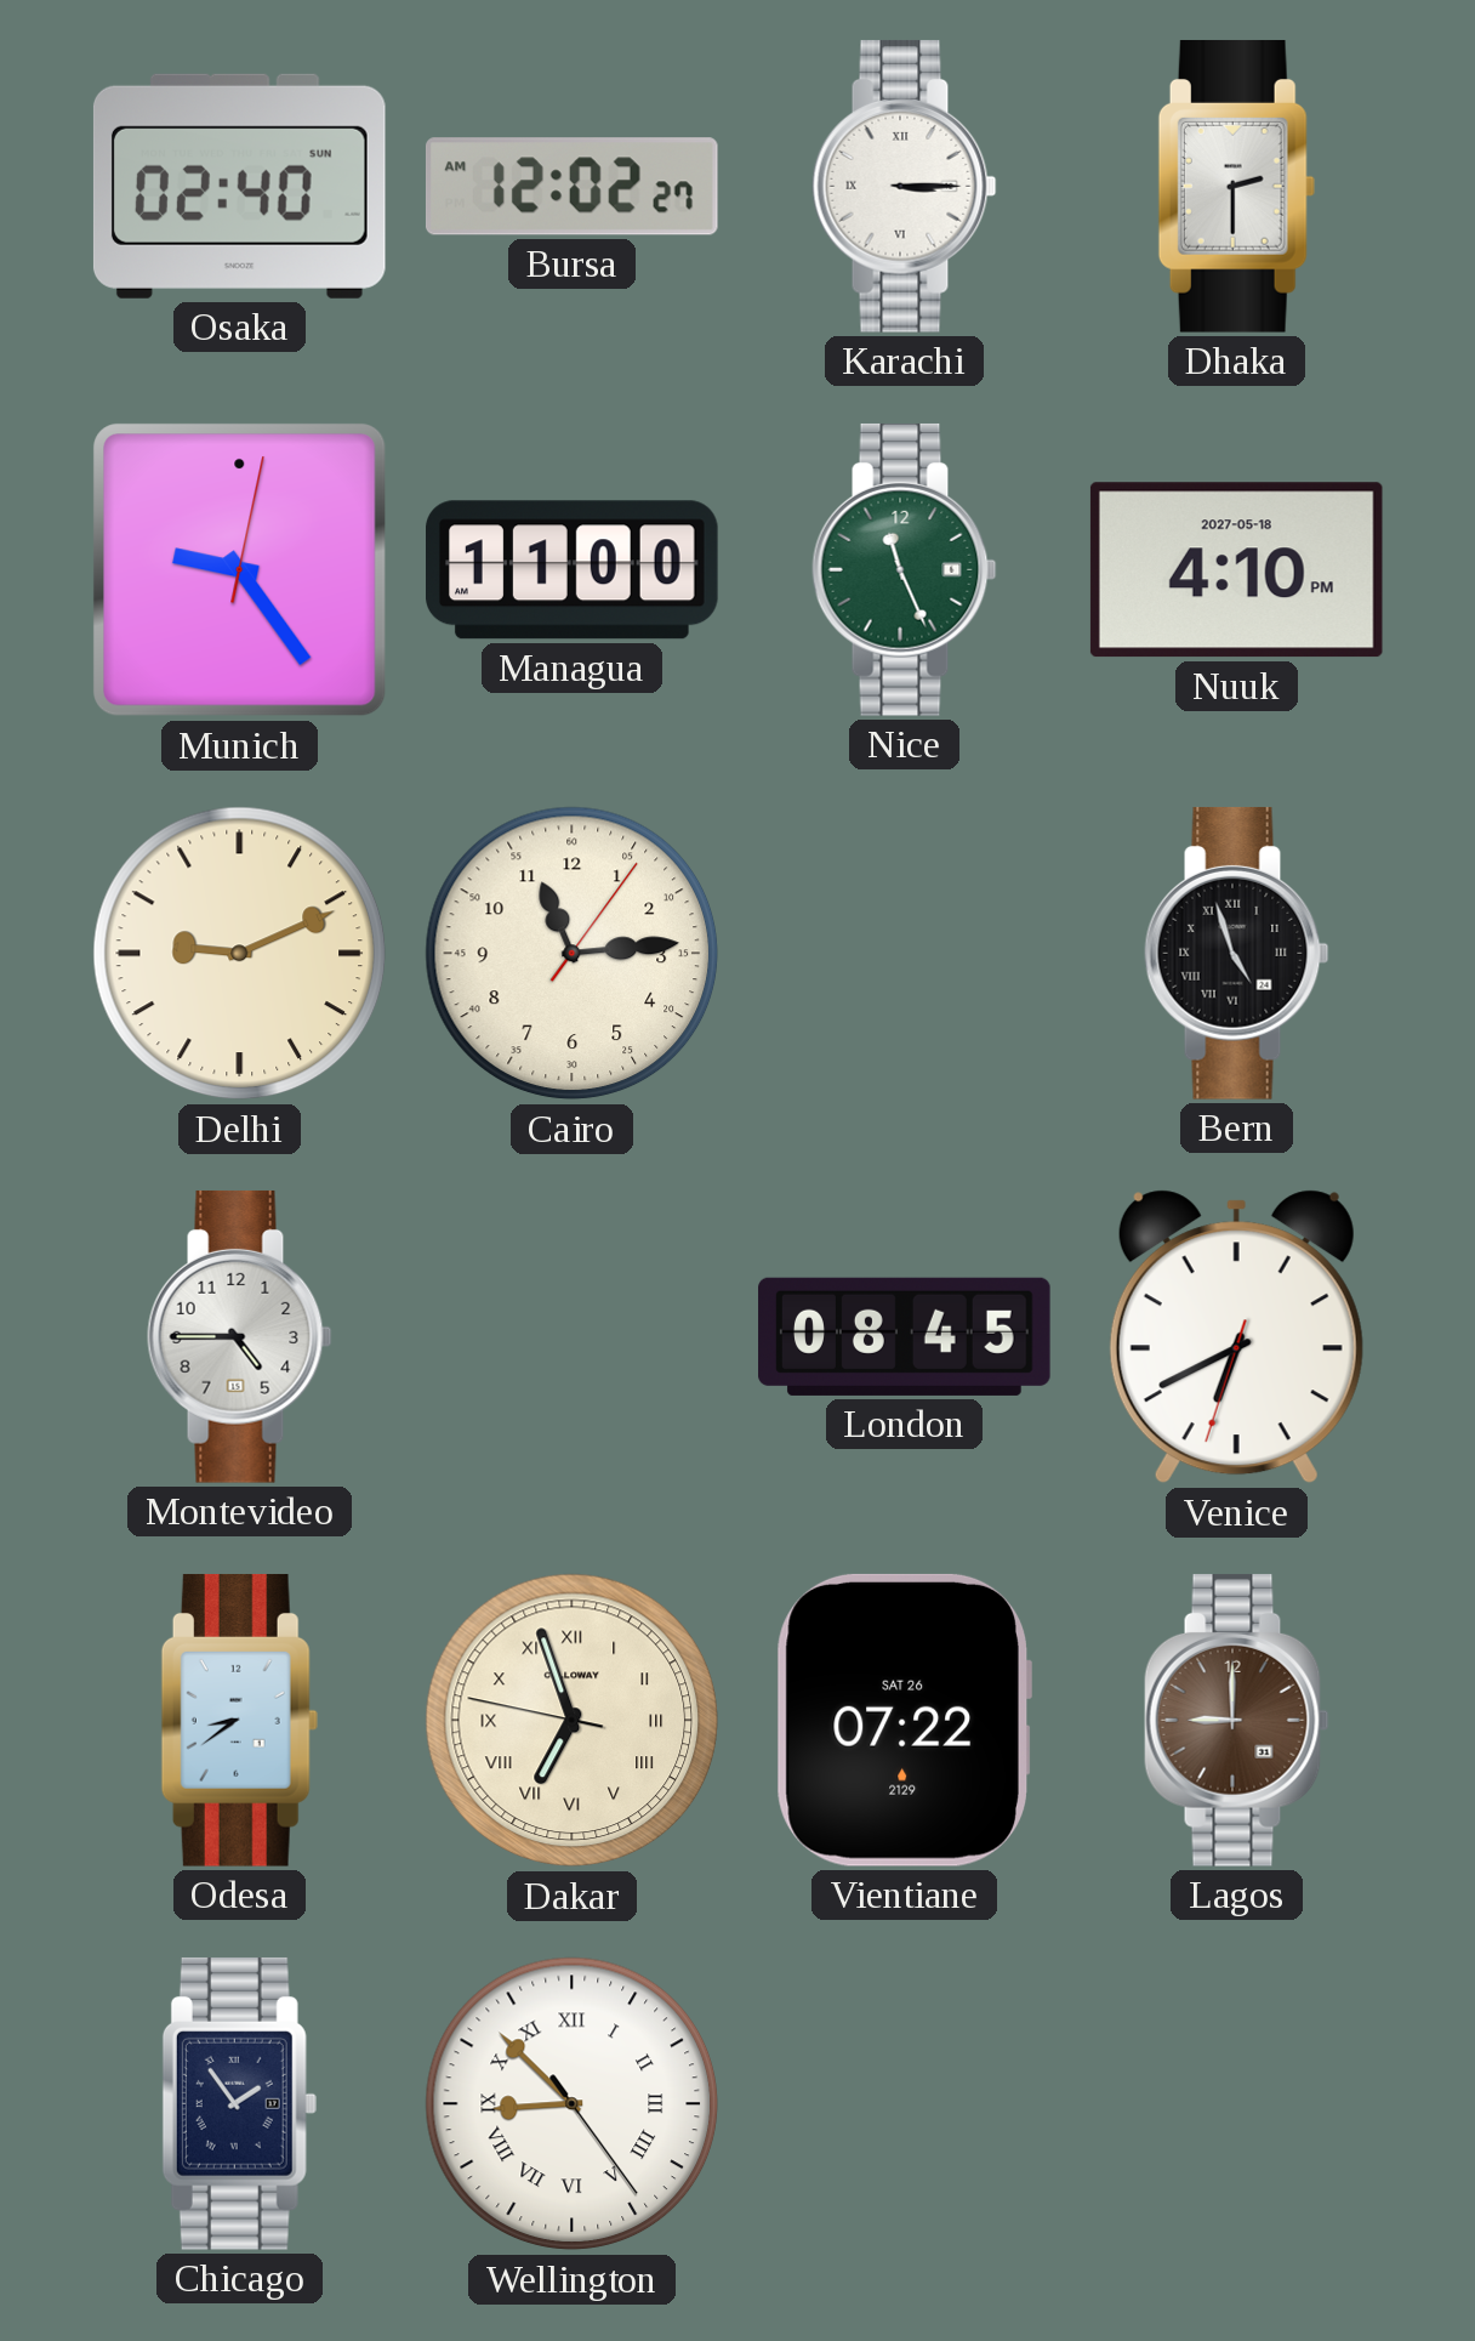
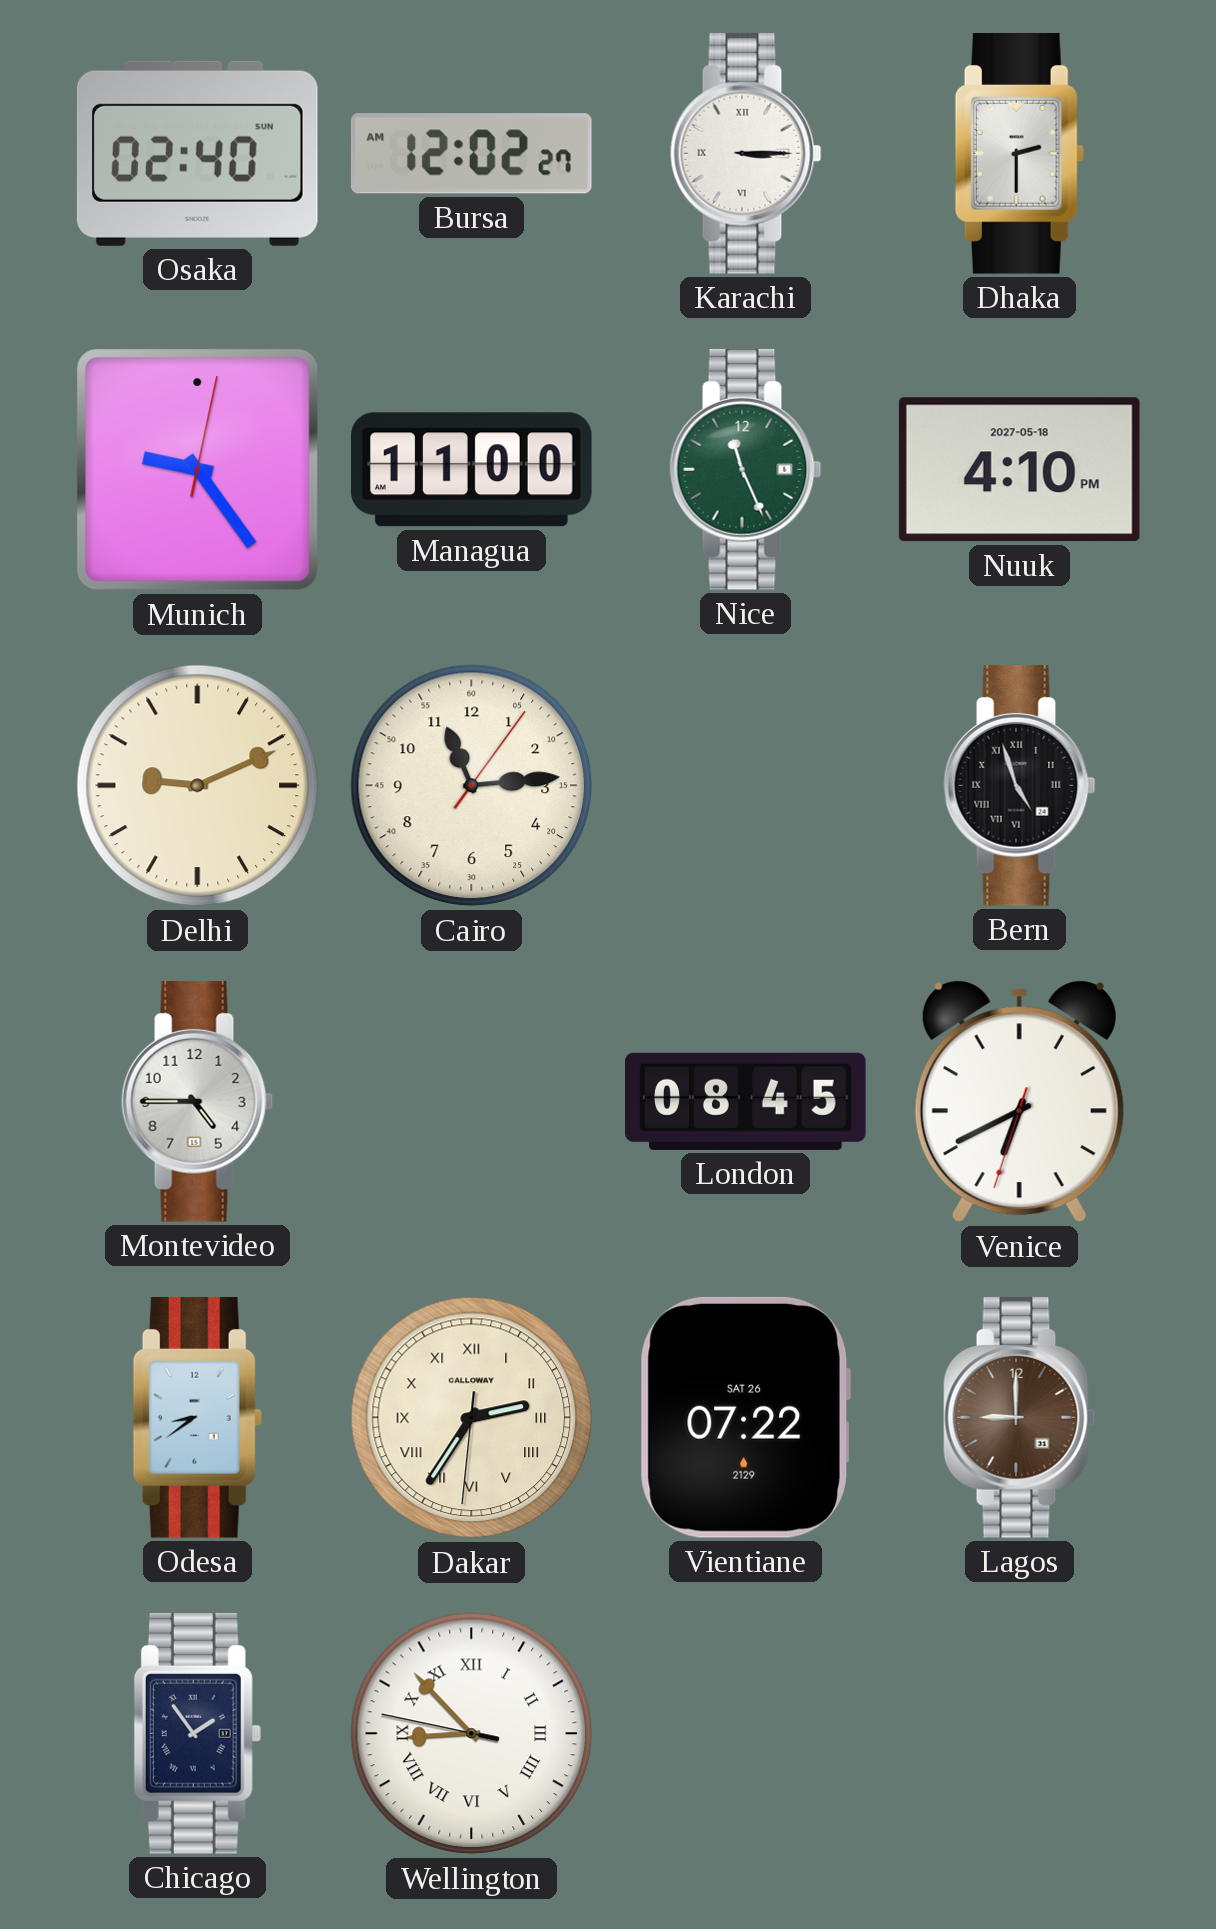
Dakar: 6:56 -> 2:35
Wellington: 8:52:24 -> 8:52:47
